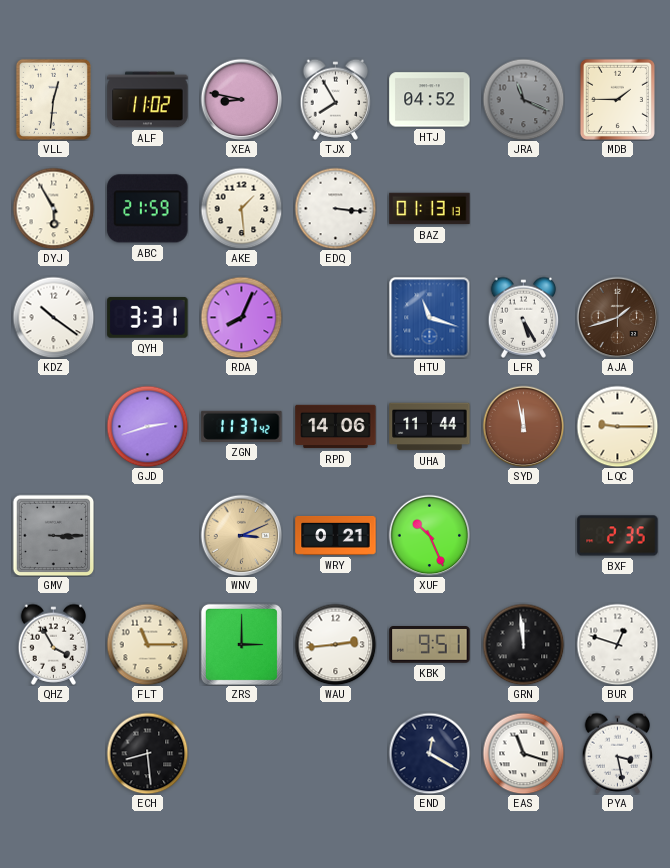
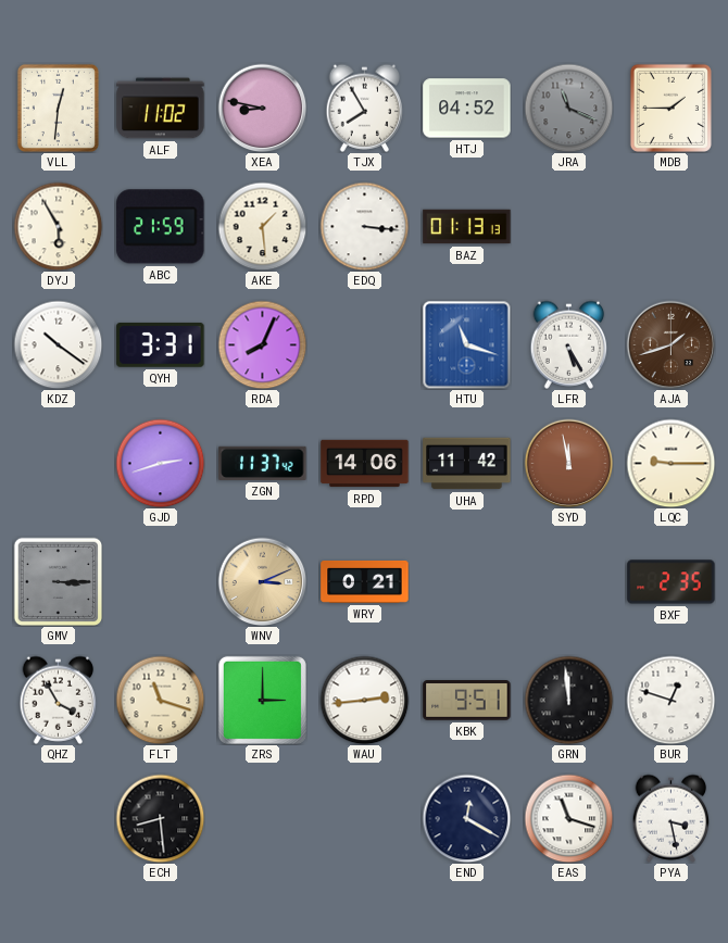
UHA: 11:44 -> 11:42
XUF: 10:26 -> none
FLT: 11:15 -> 11:18
